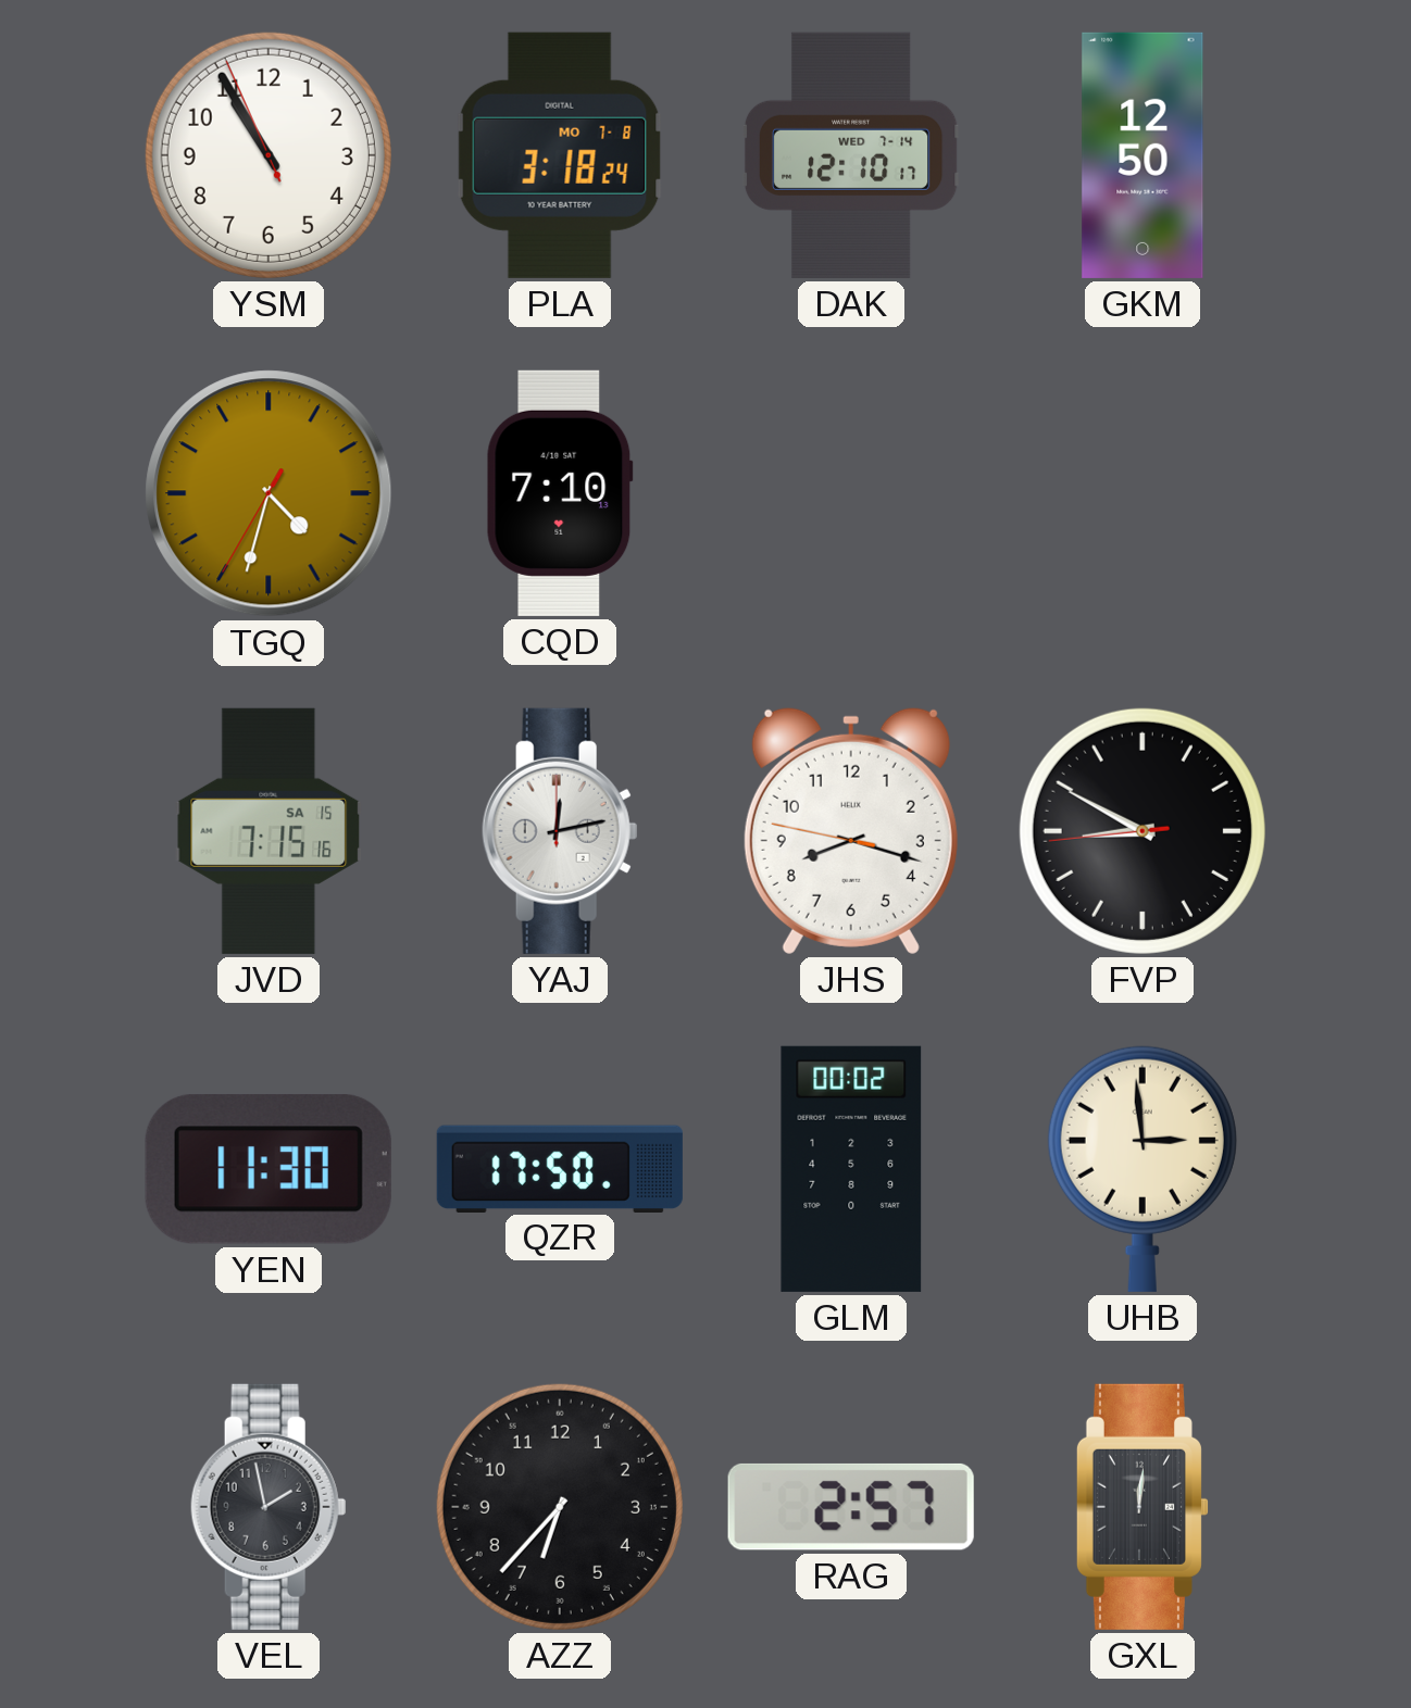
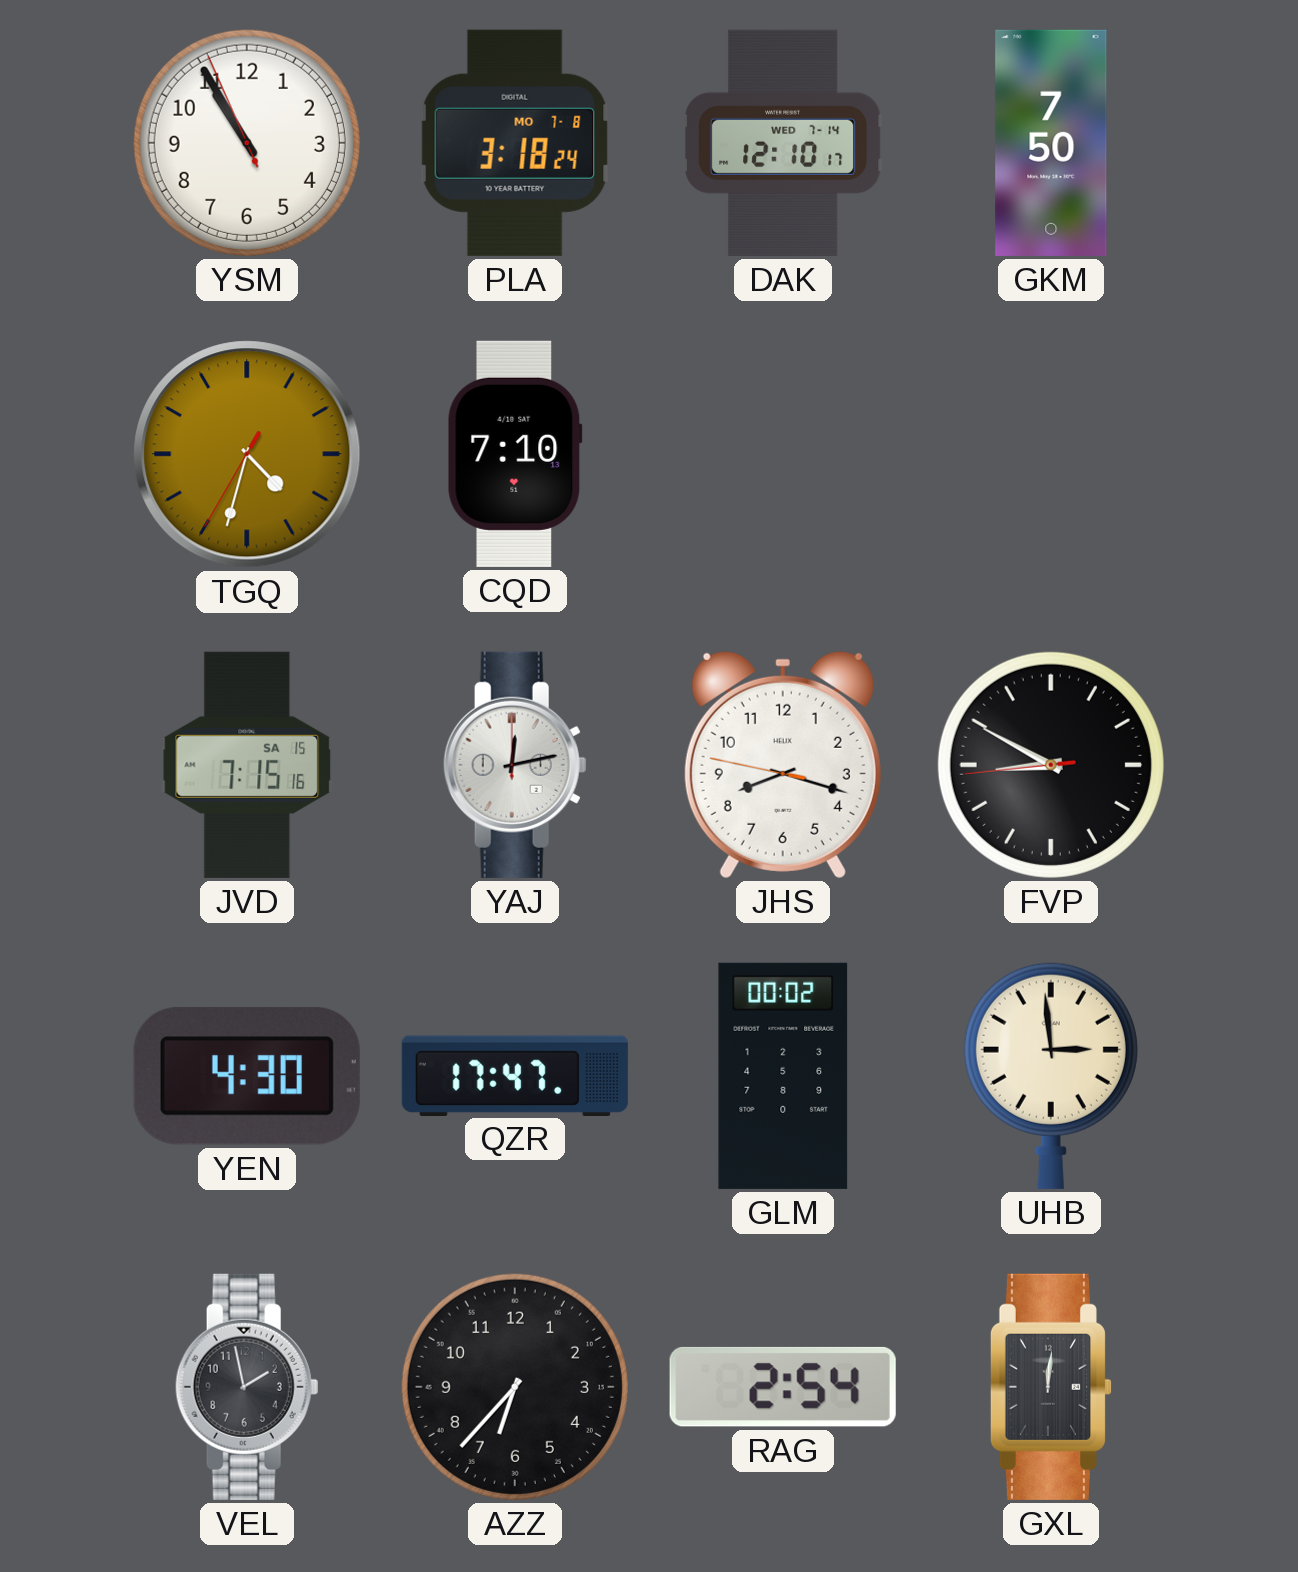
GKM: 12:50 -> 7:50
YEN: 11:30 -> 4:30
QZR: 17:50 -> 17:47
RAG: 2:57 -> 2:54
